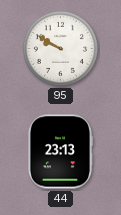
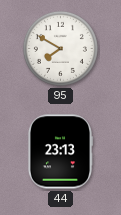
95: 9:50 -> 7:50
